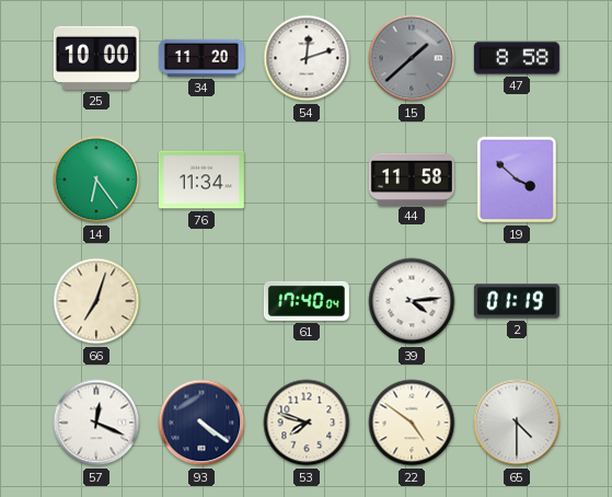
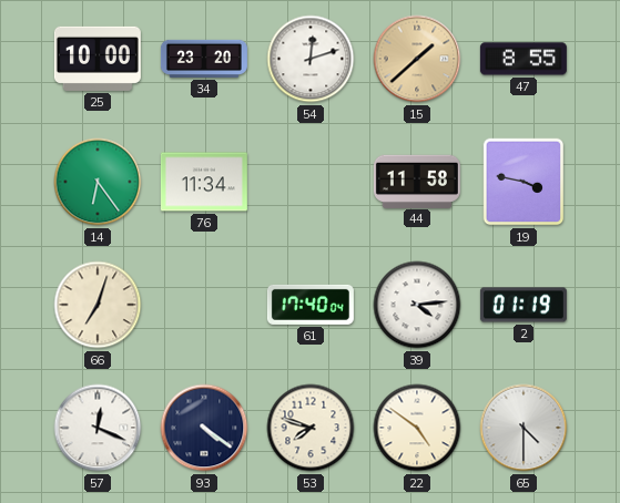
34: 11:20 -> 23:20
15 dial: grey -> champagne
47: 8:58 -> 8:55
19: 3:52 -> 3:47
